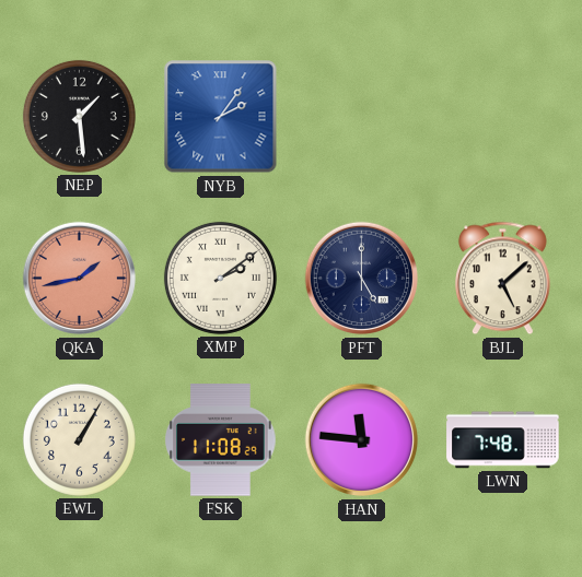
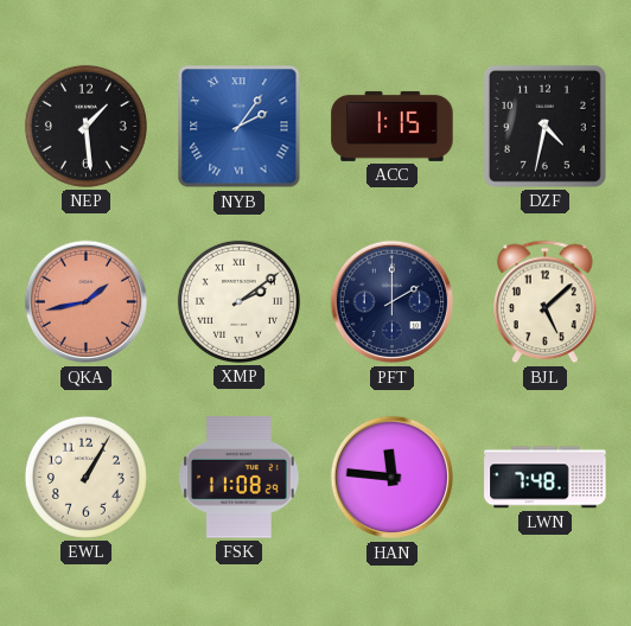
ACC: none -> 1:15
DZF: none -> 4:32
PFT: 5:00 -> 2:00
